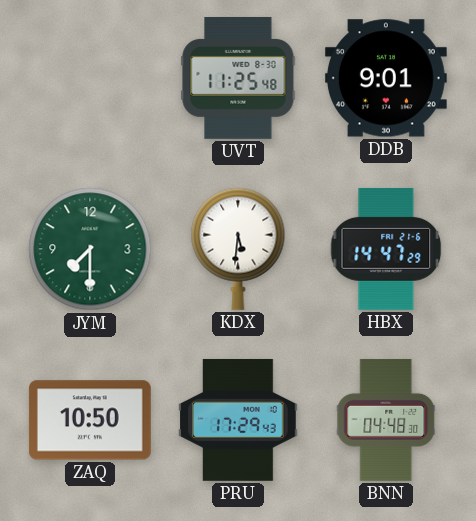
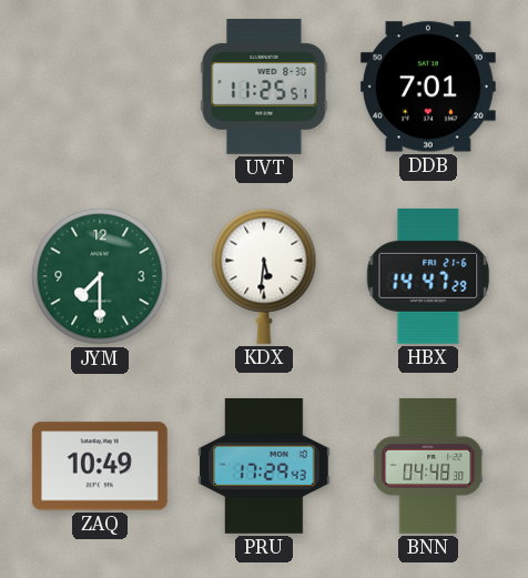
UVT: 11:25:48 -> 11:25:51
DDB: 9:01 -> 7:01
ZAQ: 10:50 -> 10:49
